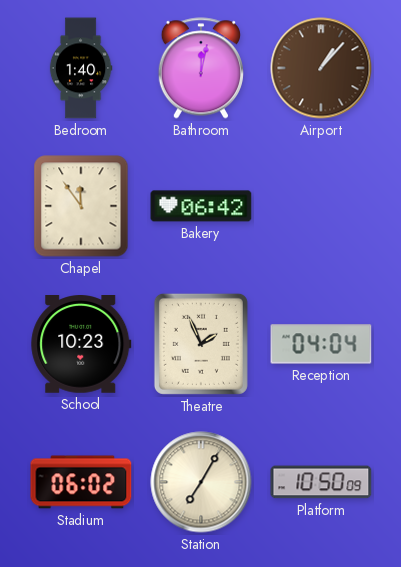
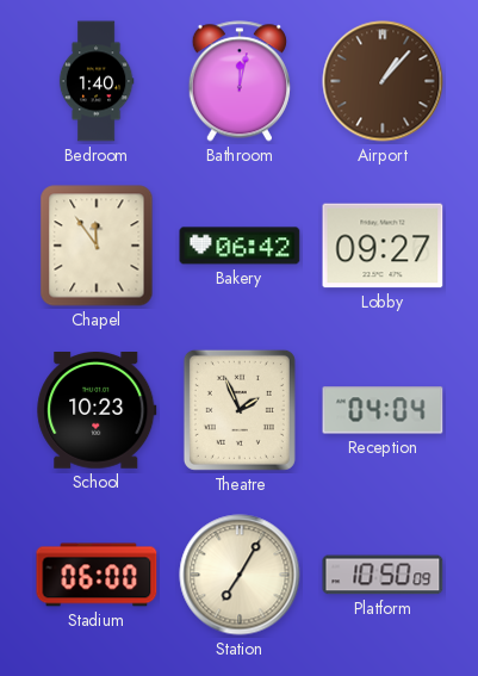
Lobby: none -> 09:27
Stadium: 06:02 -> 06:00
